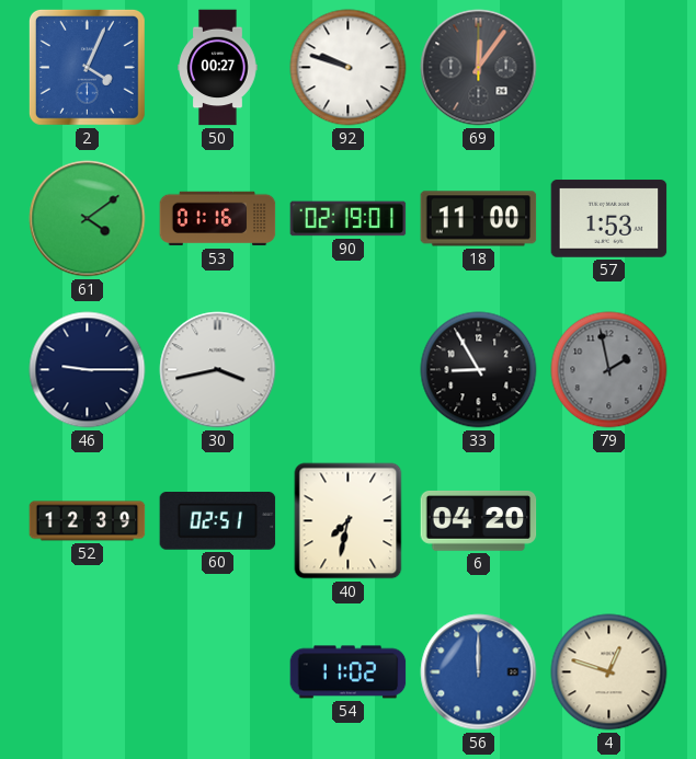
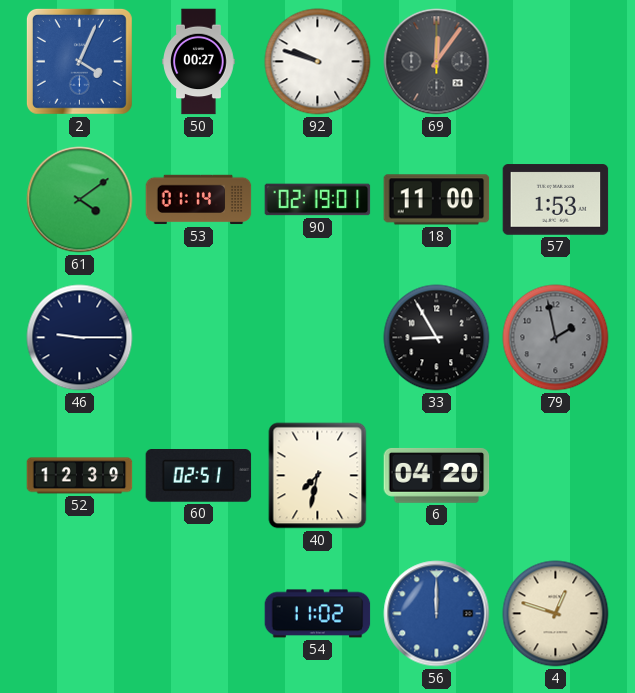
53: 01:16 -> 01:14
30: 3:43 -> none
